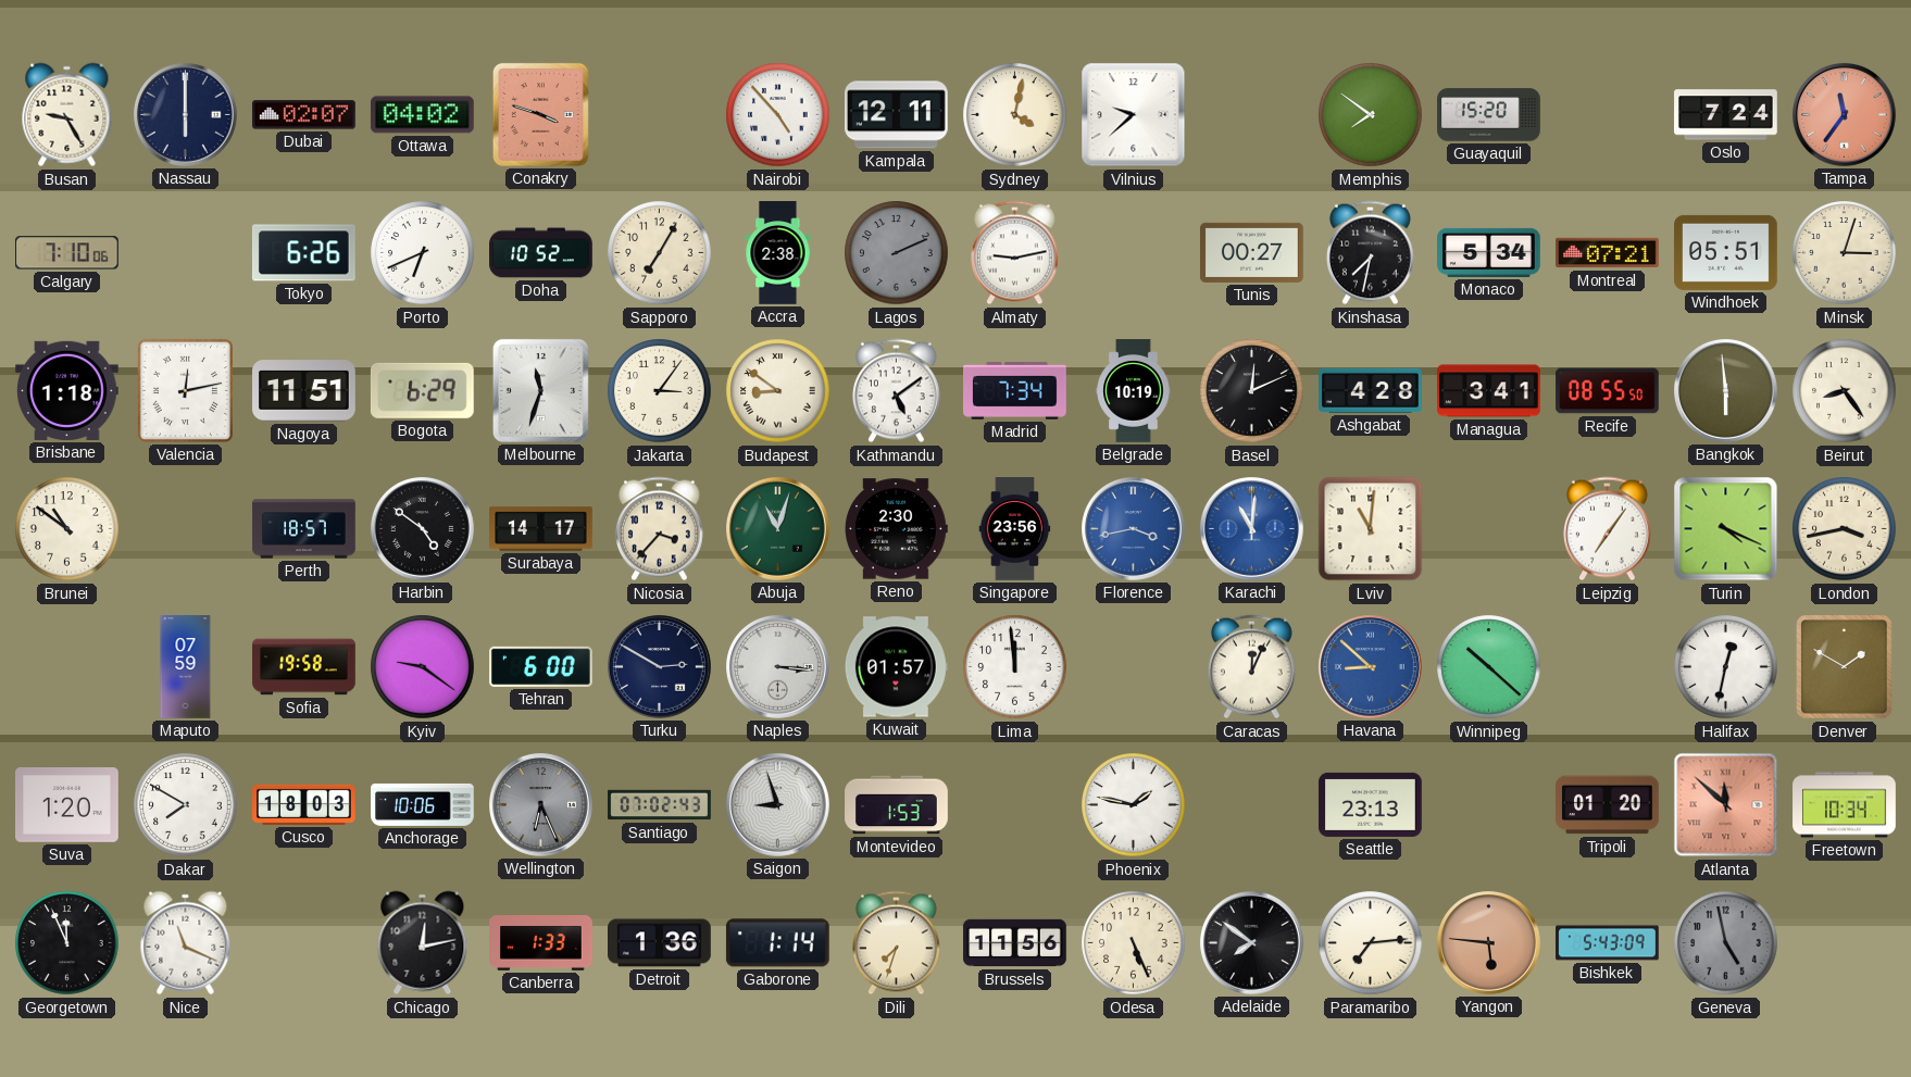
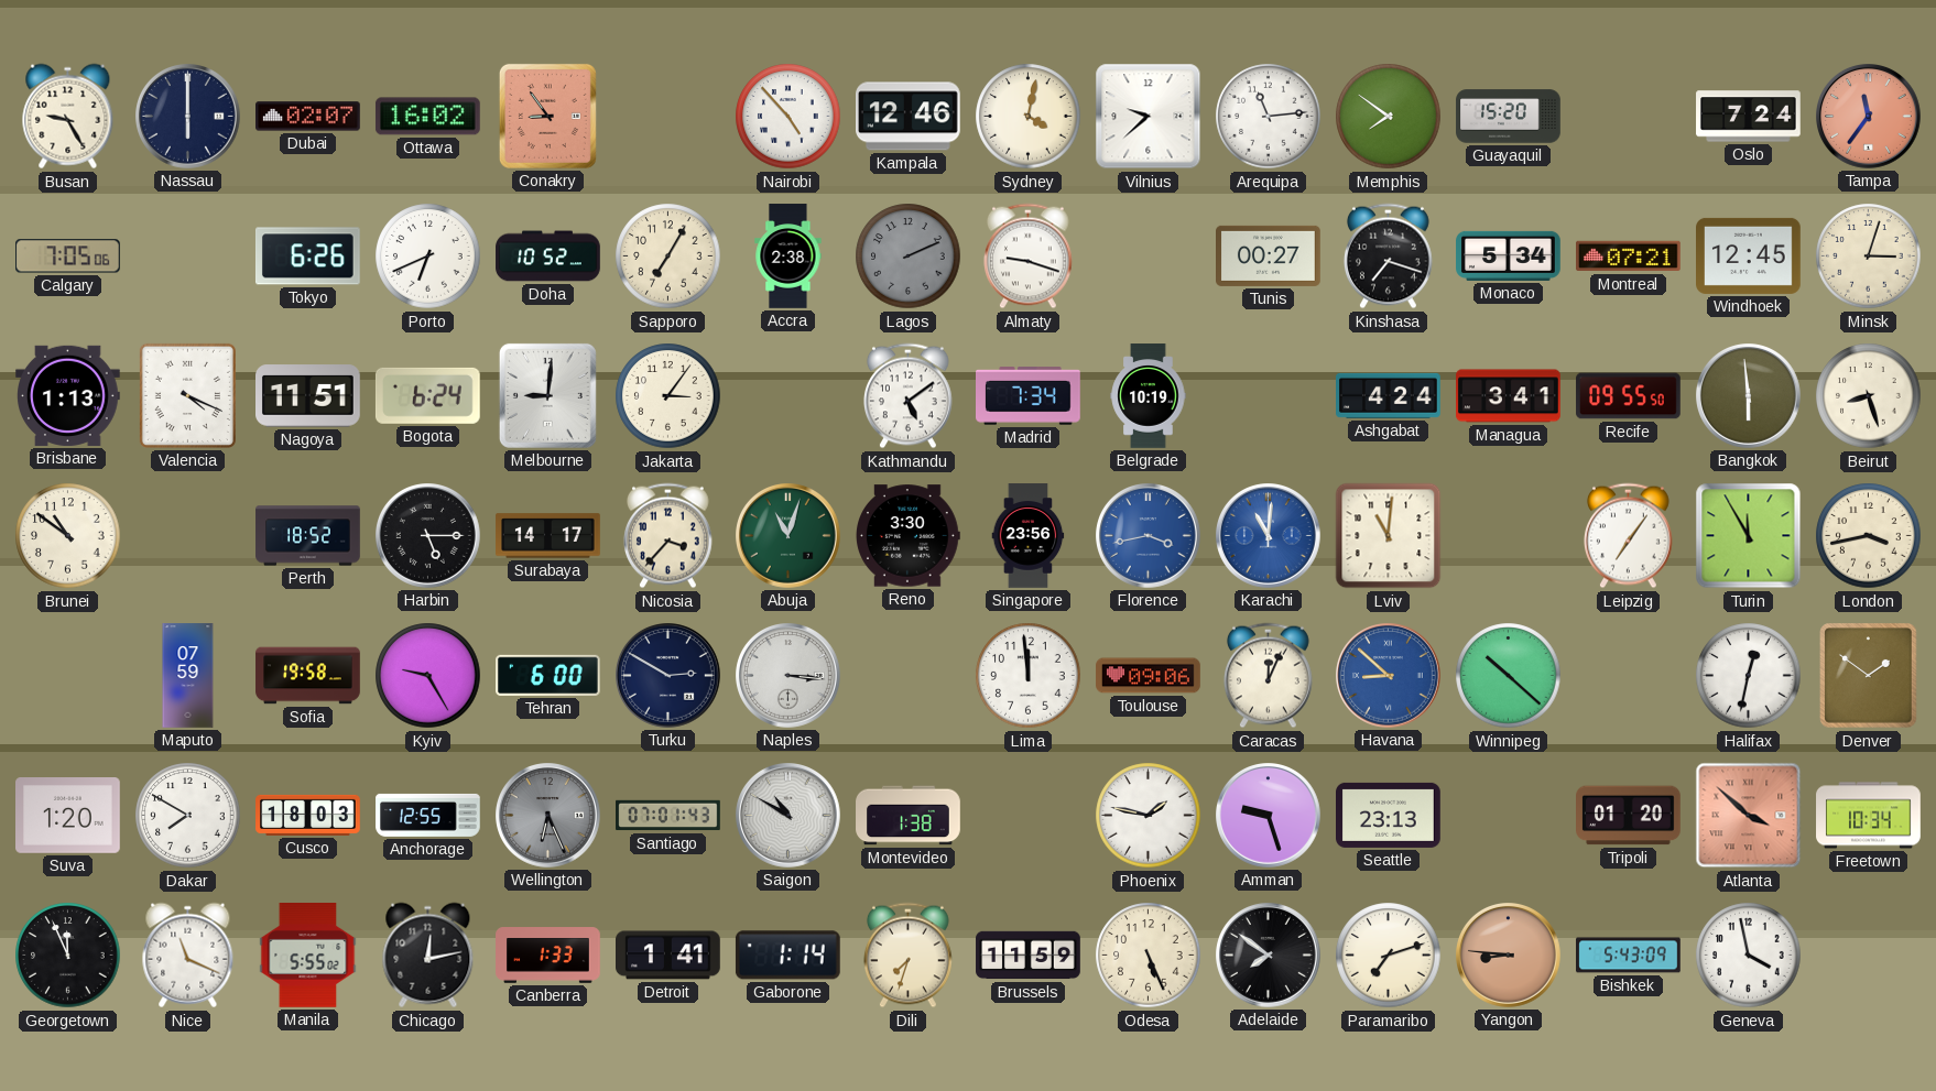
Ottawa: 04:02 -> 16:02
Conakry: 3:48 -> 8:54
Kampala: 12:11 -> 12:46
Arequipa: none -> 11:14
Calgary: 7:10 -> 7:05
Almaty: 9:13 -> 9:18
Kinshasa: 7:32 -> 7:18
Windhoek: 05:51 -> 12:45
Brisbane: 1:18 -> 1:13
Valencia: 12:13 -> 4:19
Bogota: 6:29 -> 6:24
Melbourne: 11:33 -> 9:01
Budapest: 8:51 -> none
Basel: 12:11 -> none
Ashgabat: 4:28 -> 4:24
Recife: 08:55 -> 09:55
Beirut: 8:24 -> 8:27
Perth: 18:57 -> 18:52
Harbin: 4:51 -> 5:15
Reno: 2:30 -> 3:30
Turin: 4:19 -> 11:55
Kyiv: 9:21 -> 9:25
Kuwait: 01:57 -> none
Toulouse: none -> 09:06
Denver: 1:50 -> 1:51
Anchorage: 10:06 -> 12:55
Santiago: 07:02 -> 07:01
Saigon: 8:57 -> 10:50
Montevideo: 1:53 -> 1:38
Amman: none -> 9:27
Atlanta: 11:52 -> 3:52
Manila: none -> 5:55
Detroit: 1:36 -> 1:41
Brussels: 11:56 -> 11:59
Paramaribo: 7:14 -> 7:12
Yangon: 5:46 -> 8:46
Geneva: 4:58 -> 3:58
Geneva dial: grey -> white
